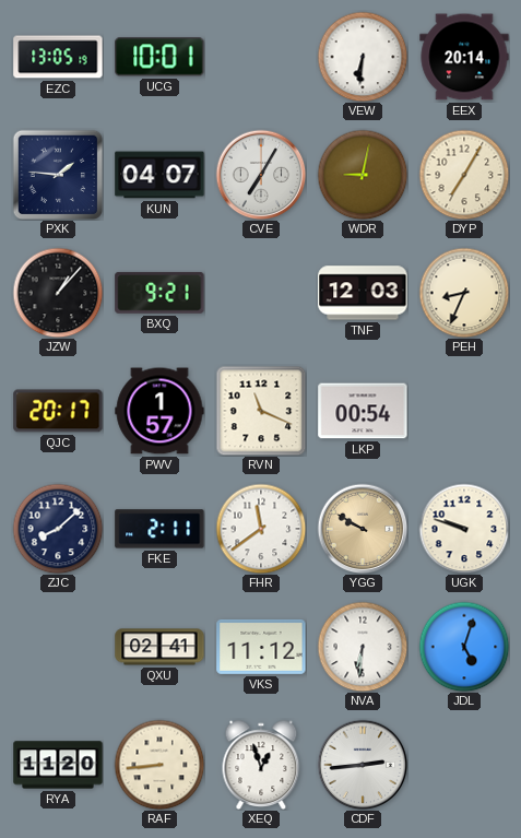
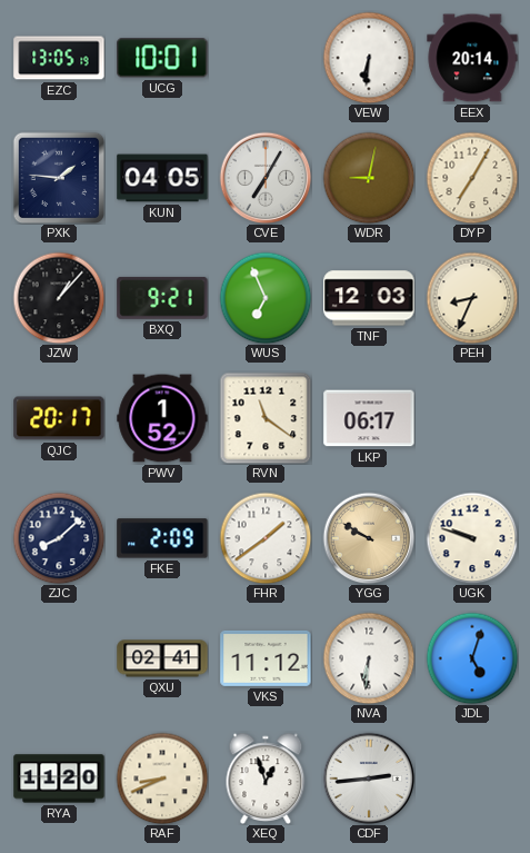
KUN: 04:07 -> 04:05
WUS: none -> 6:56
PWV: 1:57 -> 1:52
RVN: 11:19 -> 11:21
LKP: 00:54 -> 06:17
FKE: 2:11 -> 2:09
FHR: 11:39 -> 1:39
RAF: 8:44 -> 8:41
